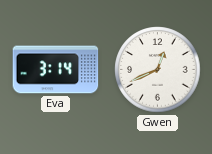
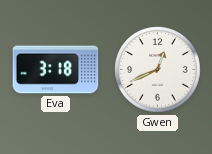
Eva: 3:14 -> 3:18
